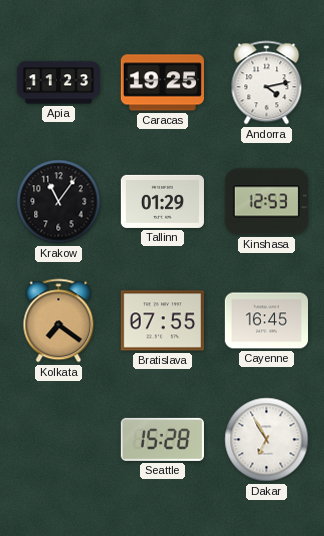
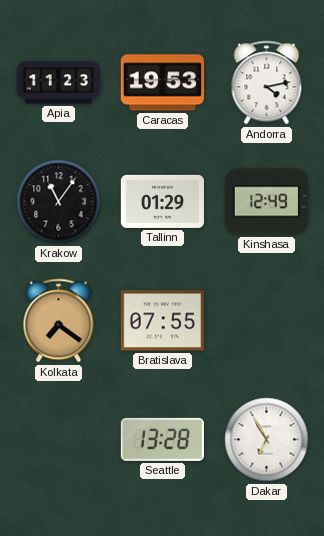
Caracas: 19:25 -> 19:53
Kinshasa: 12:53 -> 12:49
Cayenne: 16:45 -> none
Seattle: 15:28 -> 13:28
